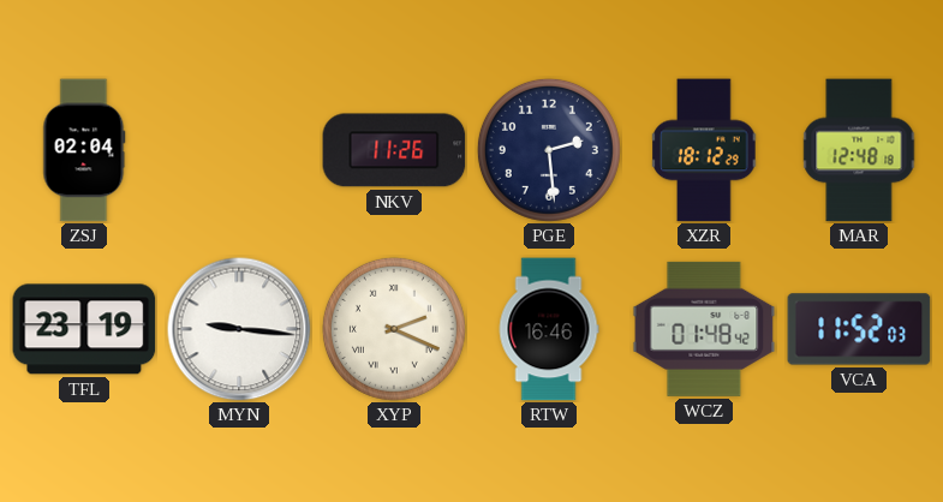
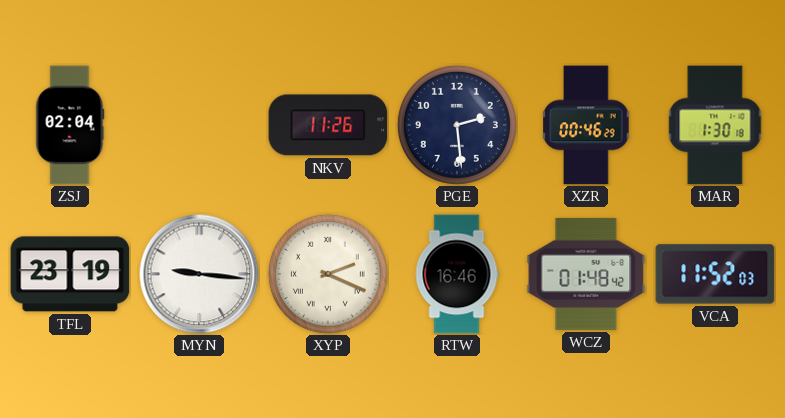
XZR: 18:12 -> 00:46
MAR: 12:48 -> 1:30
